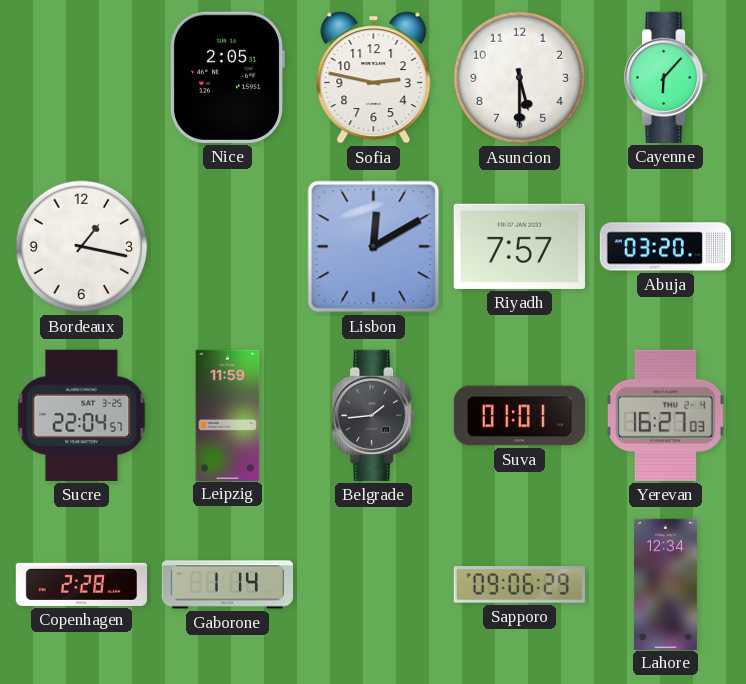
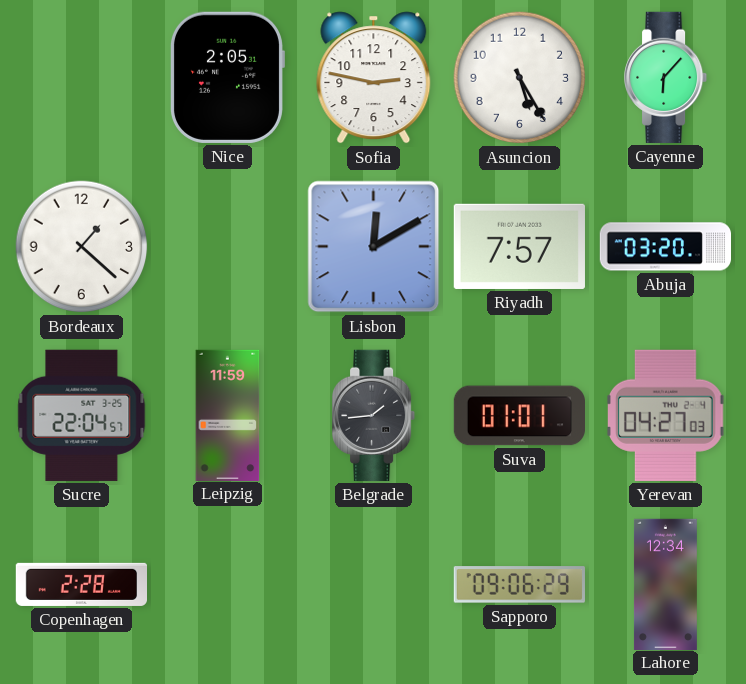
Asuncion: 5:30 -> 5:25
Bordeaux: 1:17 -> 1:22
Yerevan: 16:27 -> 04:27
Gaborone: 1:14 -> none
